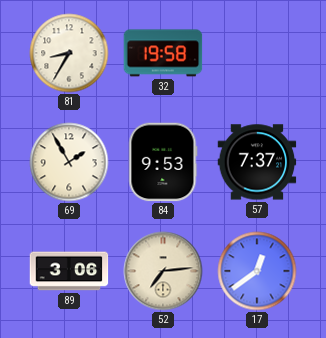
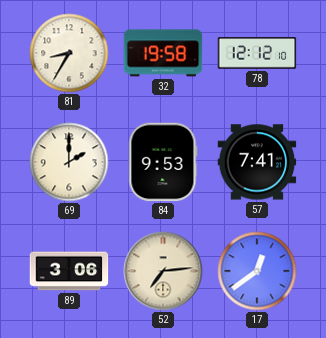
78: none -> 12:12
69: 1:55 -> 2:00
57: 7:37 -> 7:41
